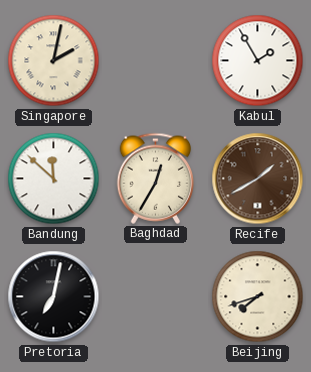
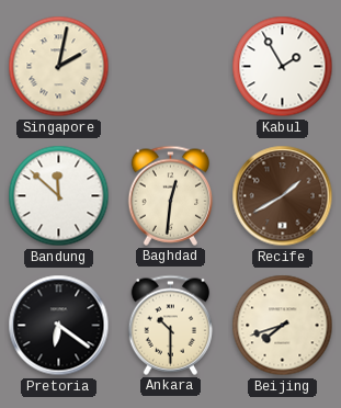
Baghdad: 12:35 -> 12:31
Pretoria: 7:02 -> 6:21
Ankara: none -> 10:30
